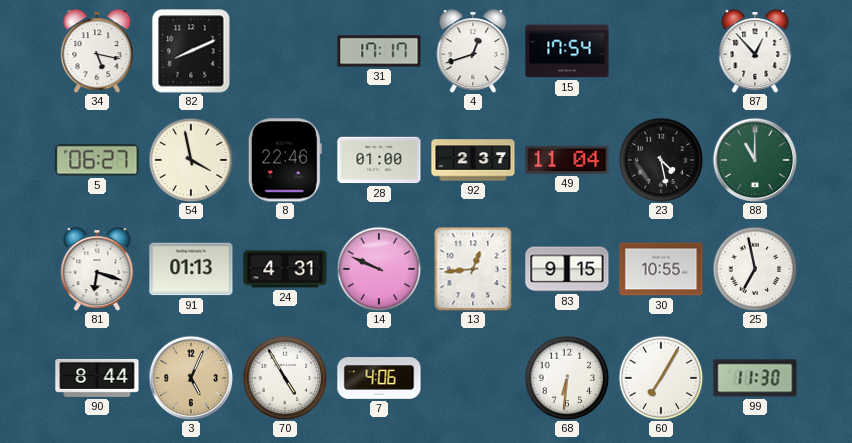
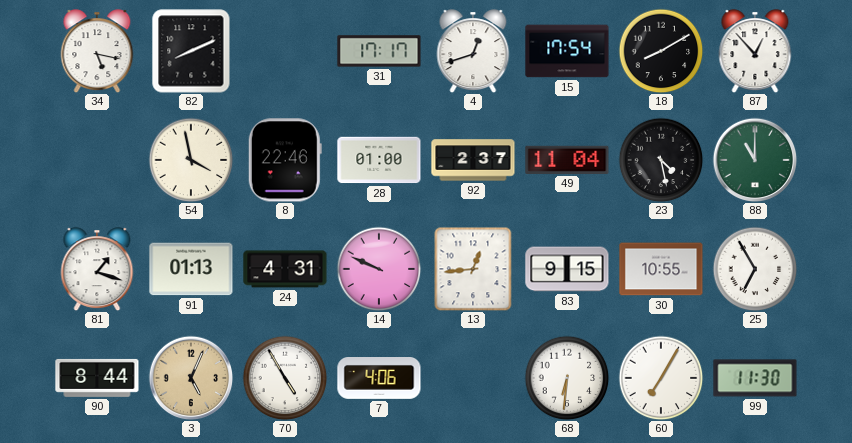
18: none -> 8:10
5: 06:27 -> none
81: 6:18 -> 1:18
25: 6:58 -> 6:55
